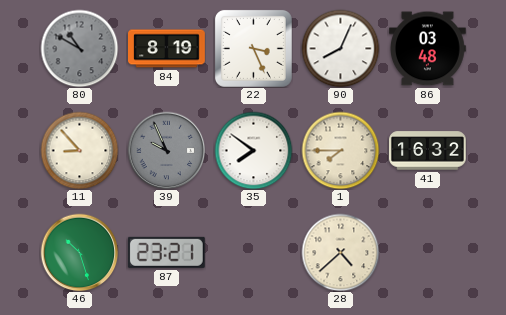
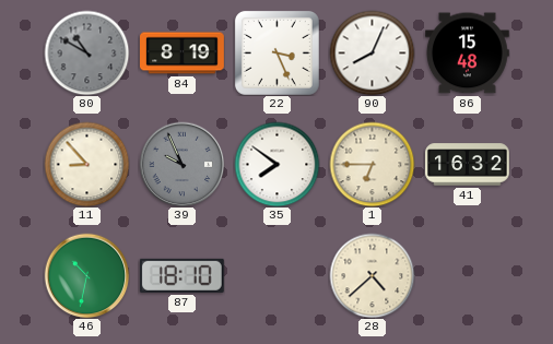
86: 03:48 -> 15:48
1: 7:45 -> 6:45
46: 10:27 -> 10:32
87: 23:21 -> 18:10
